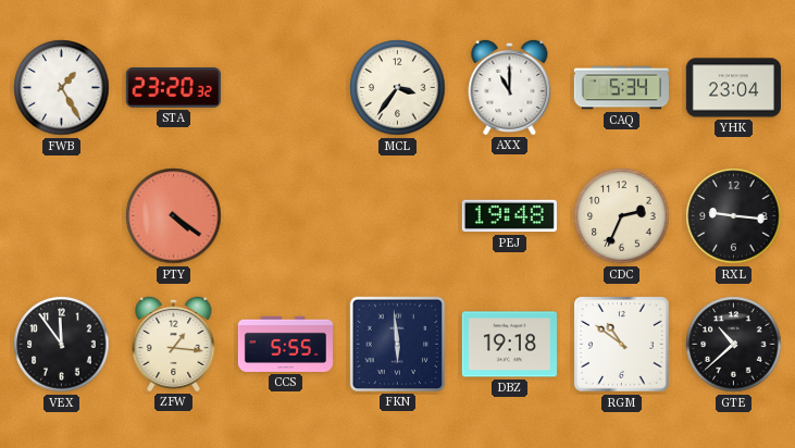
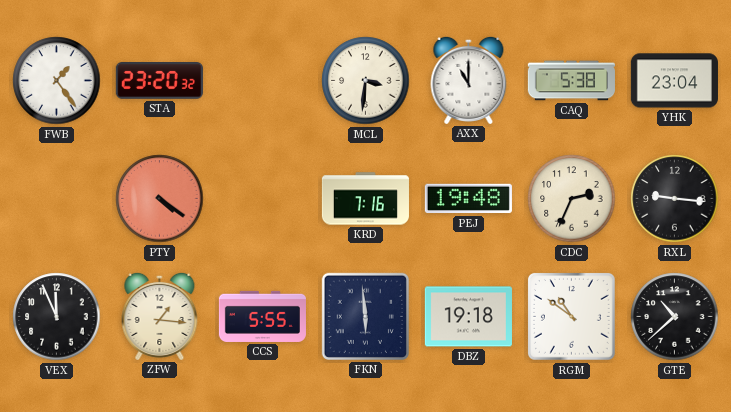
FWB: 1:25 -> 1:24
MCL: 3:36 -> 3:31
CAQ: 5:34 -> 5:38
KRD: none -> 7:16
VEX: 11:54 -> 11:56
